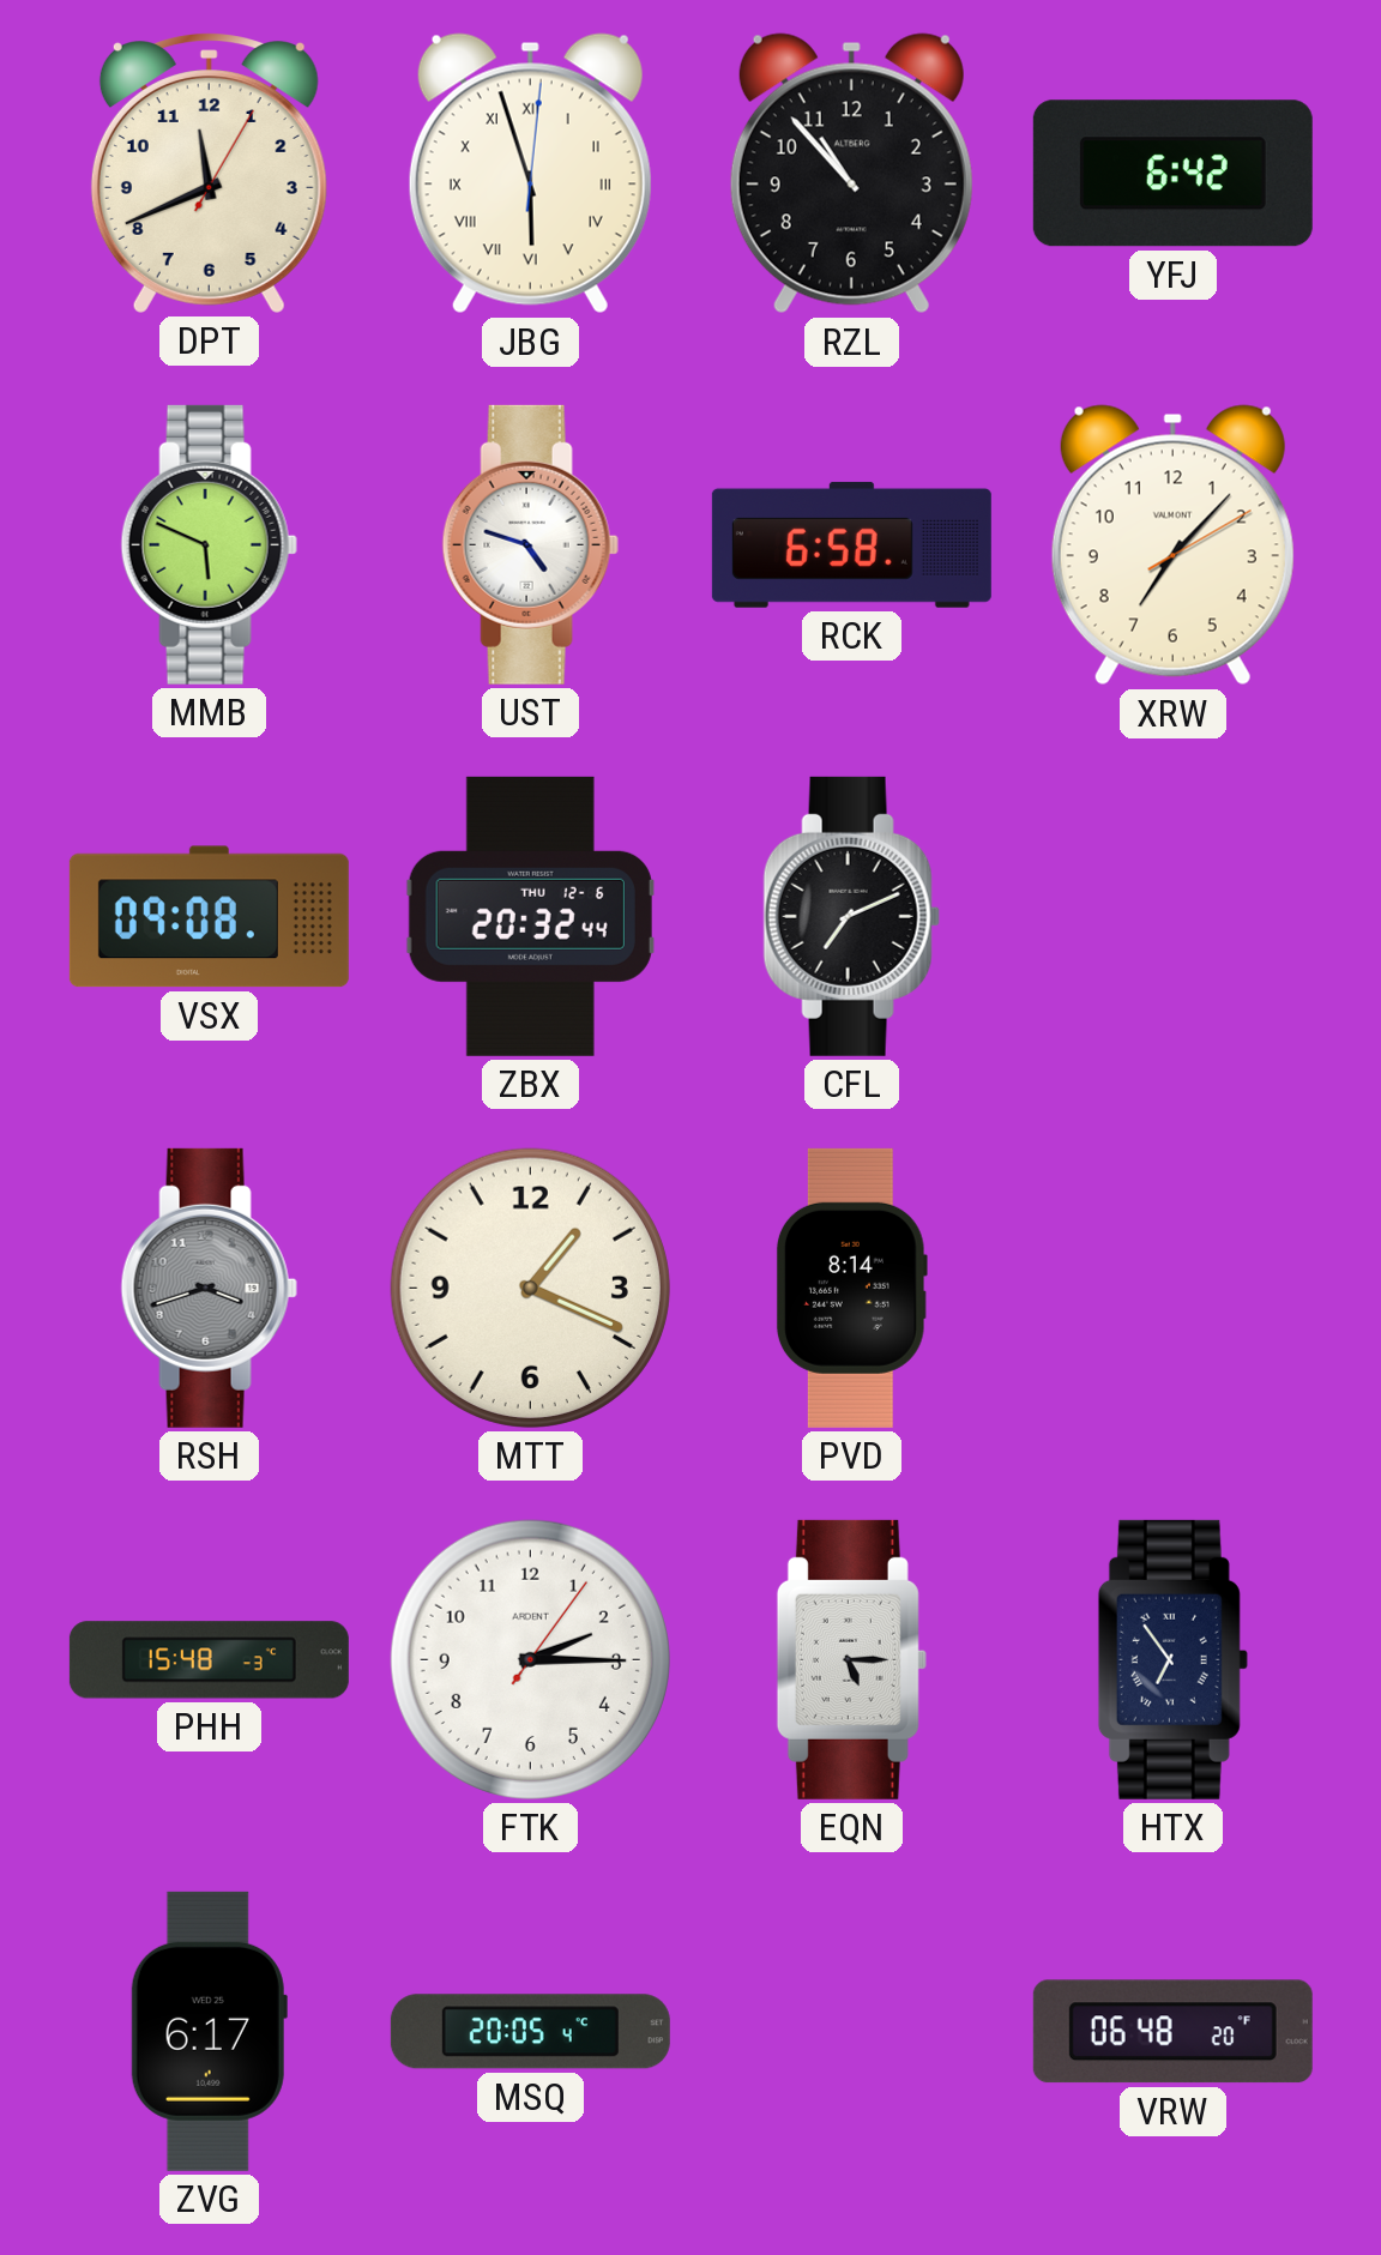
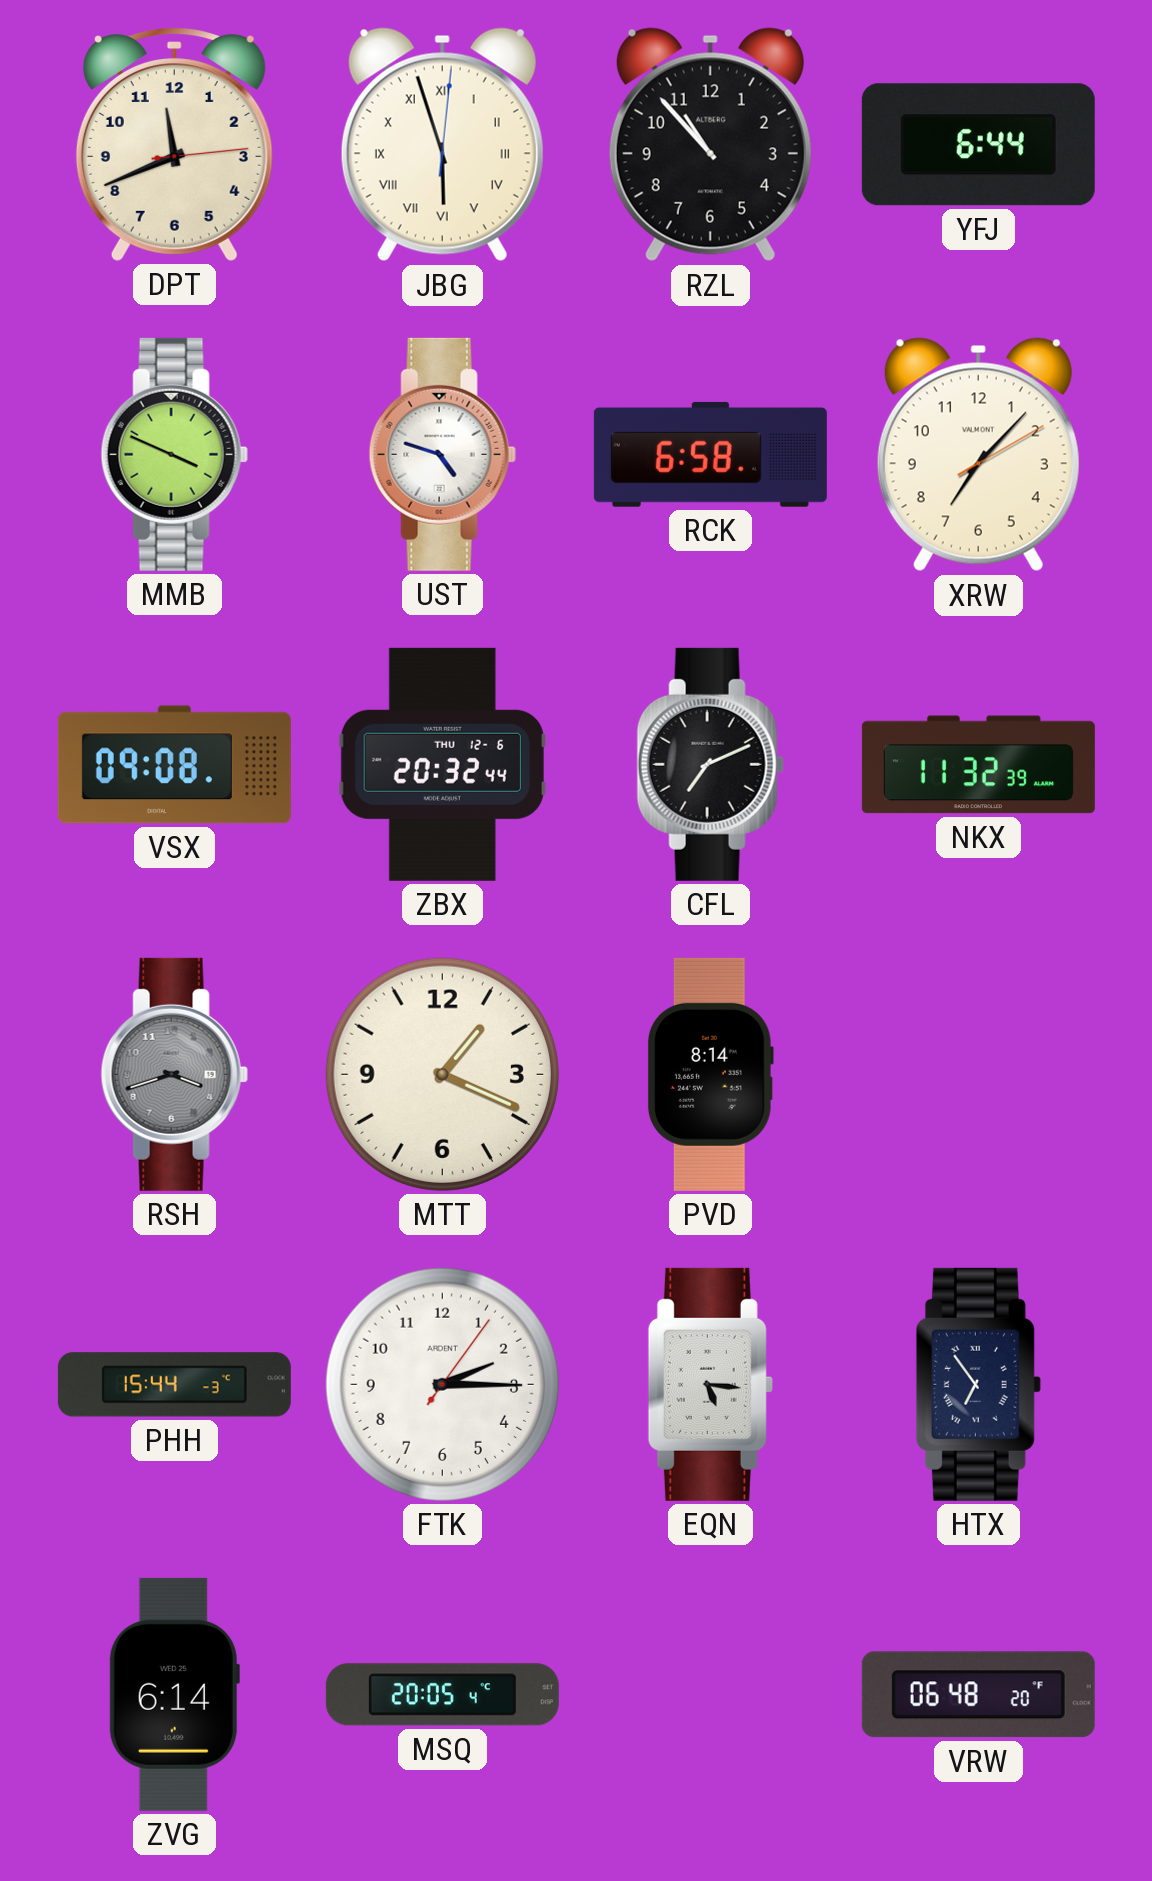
DPT: 11:41:05 -> 11:41:14
YFJ: 6:42 -> 6:44
MMB: 5:49 -> 3:49
NKX: none -> 11:32
PHH: 15:48 -> 15:44
EQN: 5:15 -> 5:16
ZVG: 6:17 -> 6:14
